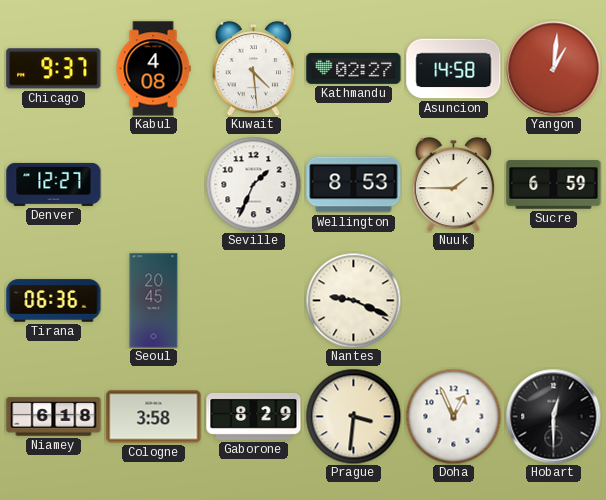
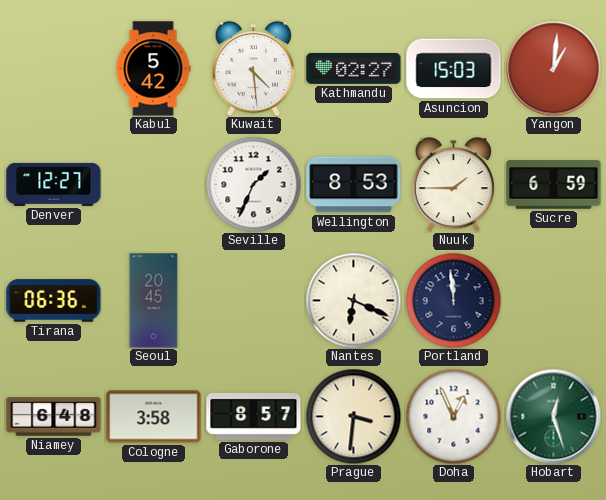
Chicago: 9:37 -> none
Kabul: 4:08 -> 5:42
Asuncion: 14:58 -> 15:03
Nantes: 9:19 -> 6:19
Portland: none -> 11:59
Niamey: 6:18 -> 6:48
Gaborone: 8:29 -> 8:57
Hobart: 12:30 -> 12:27
Hobart dial: black -> green
